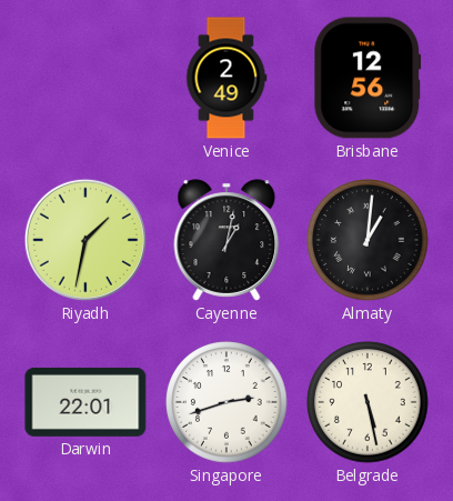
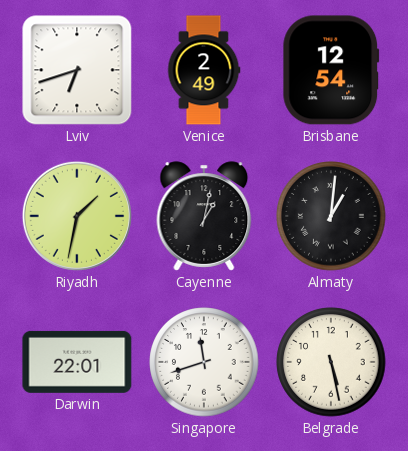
Lviv: none -> 6:42
Brisbane: 12:56 -> 12:54
Singapore: 2:42 -> 11:42
